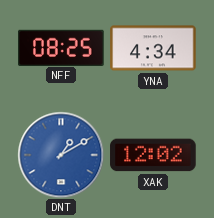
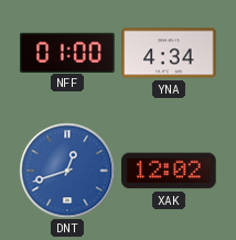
NFF: 08:25 -> 01:00
DNT: 1:10 -> 12:42
